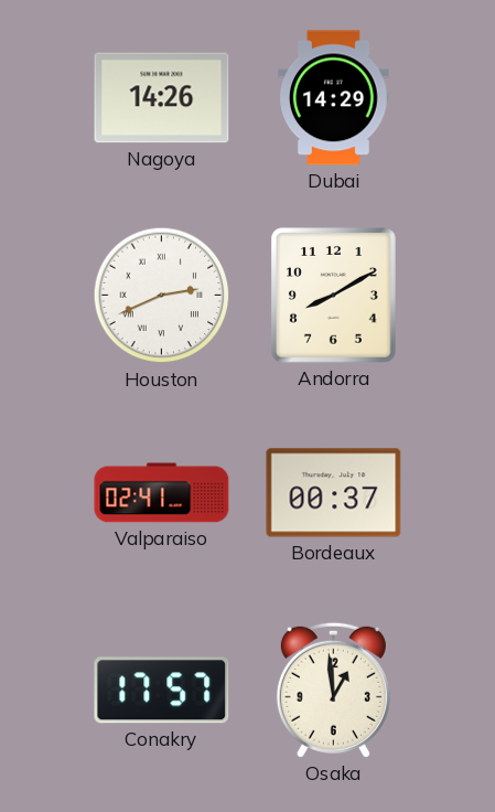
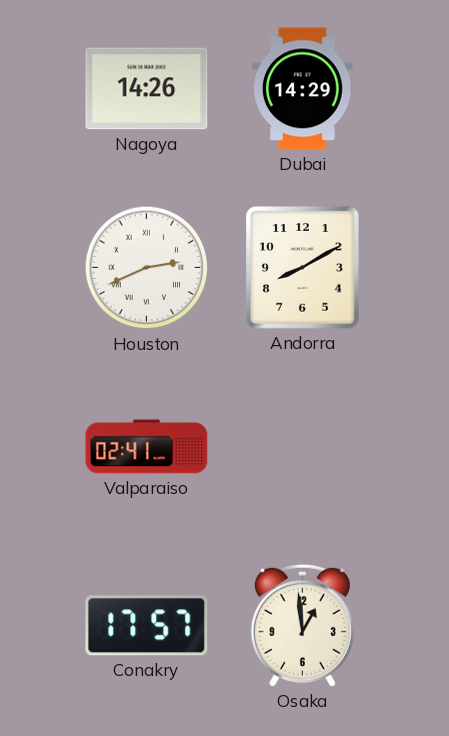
Bordeaux: 00:37 -> none
